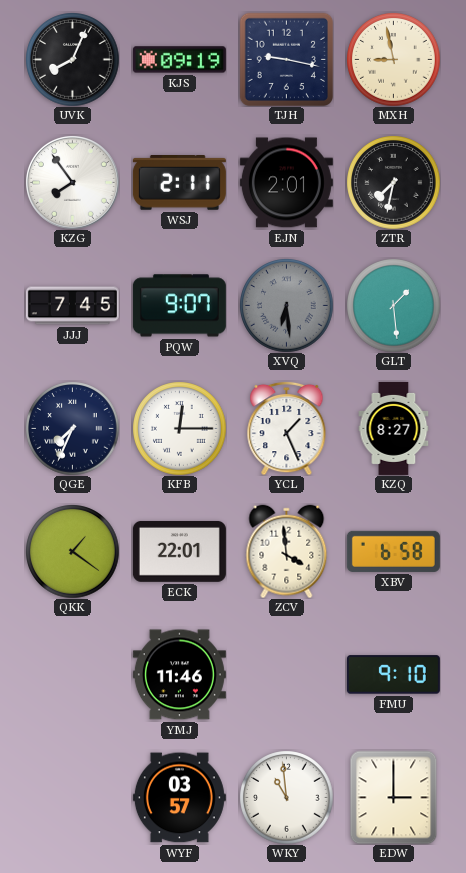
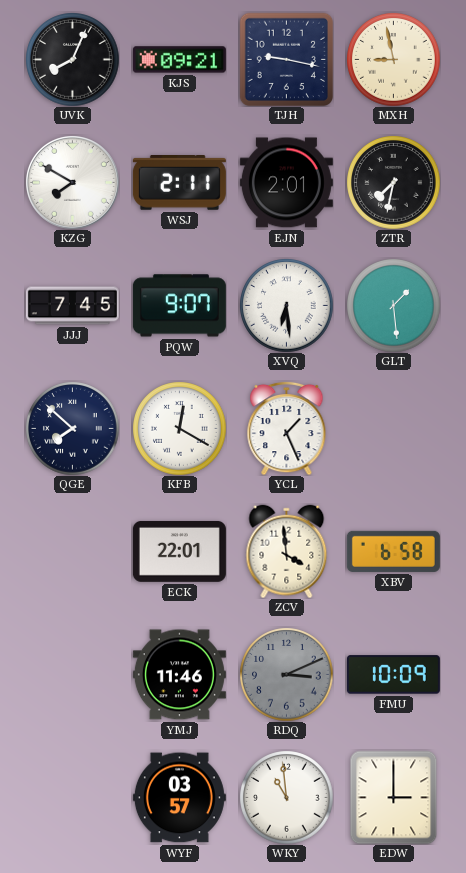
KJS: 09:19 -> 09:21
KZG: 7:54 -> 7:50
XVQ dial: grey -> white
QGE: 7:34 -> 7:52
KFB: 12:15 -> 12:20
KZQ: 8:27 -> none
QKK: 1:21 -> none
RDQ: none -> 3:11
FMU: 9:10 -> 10:09
